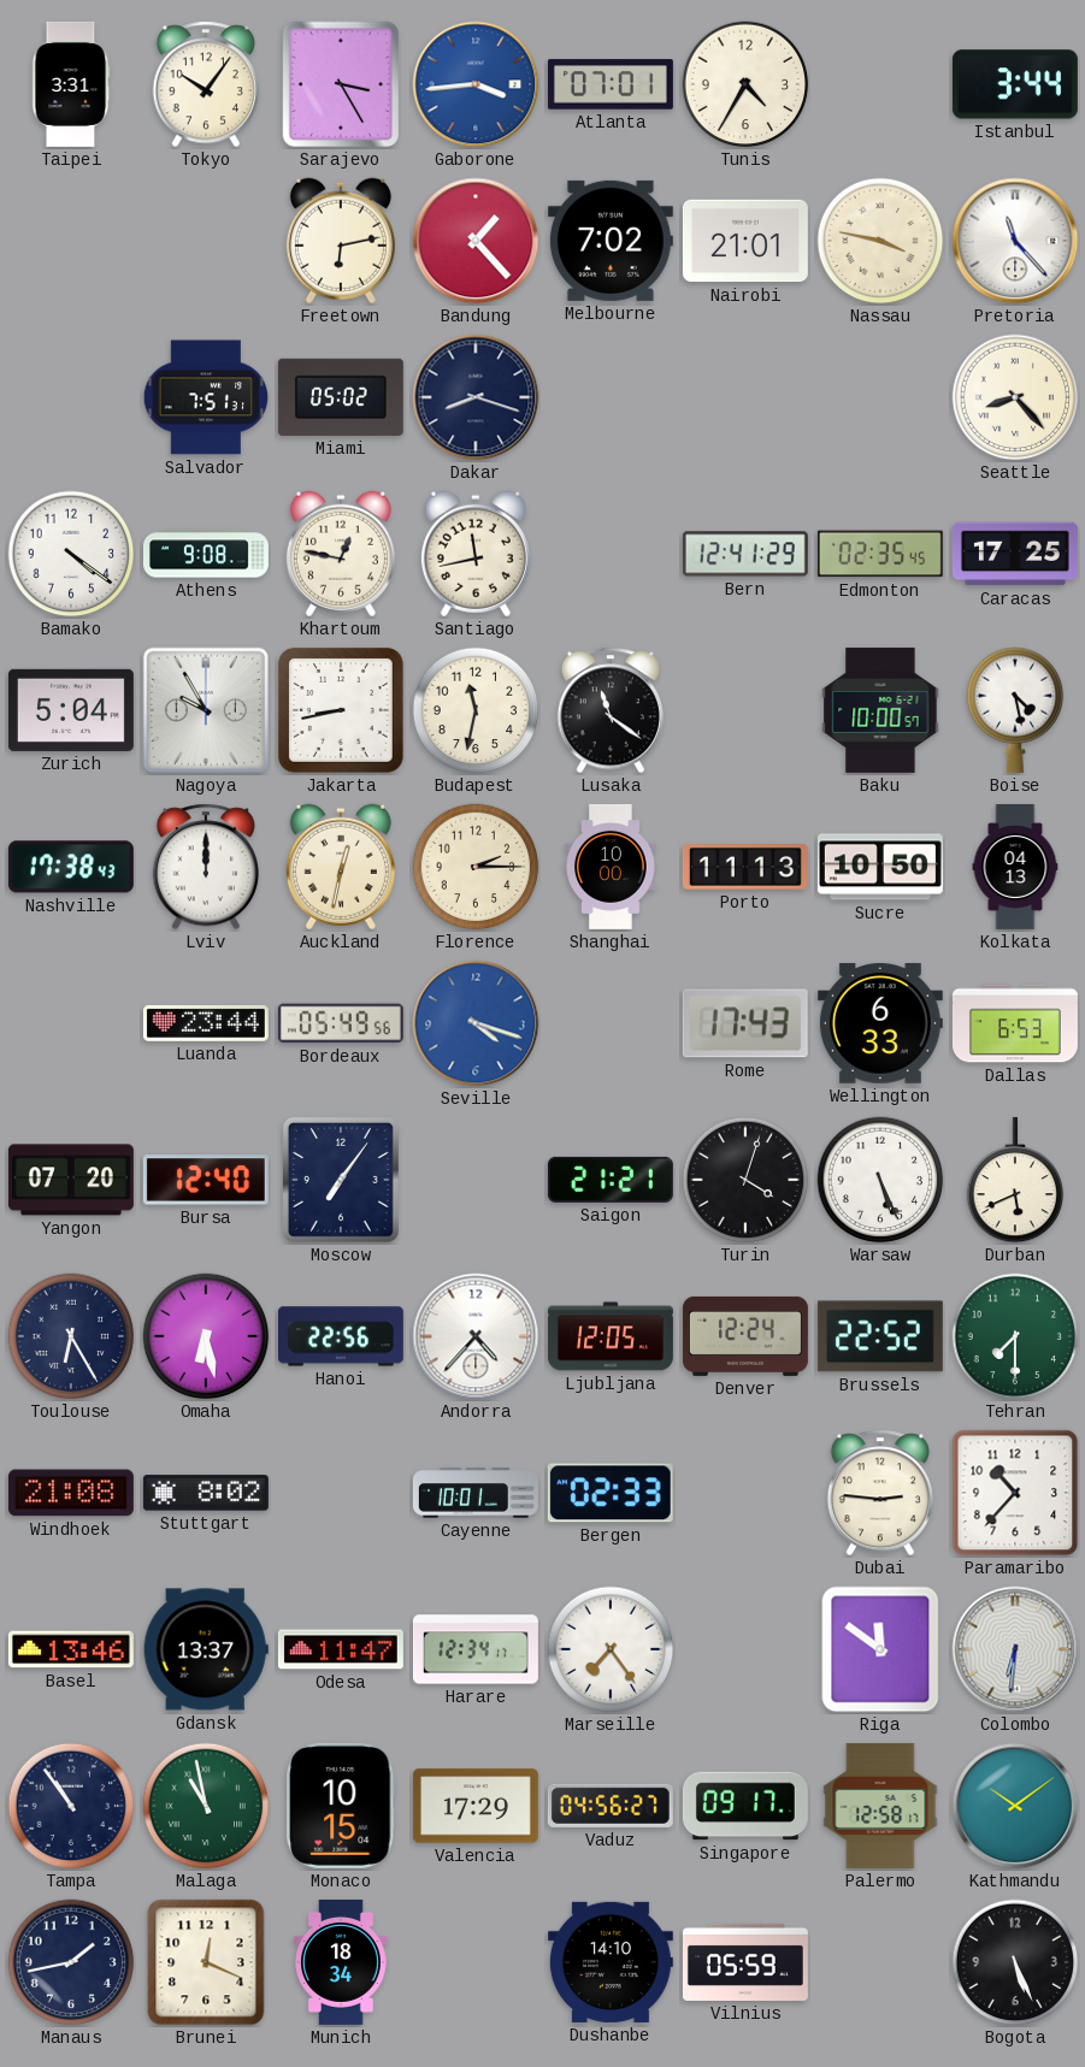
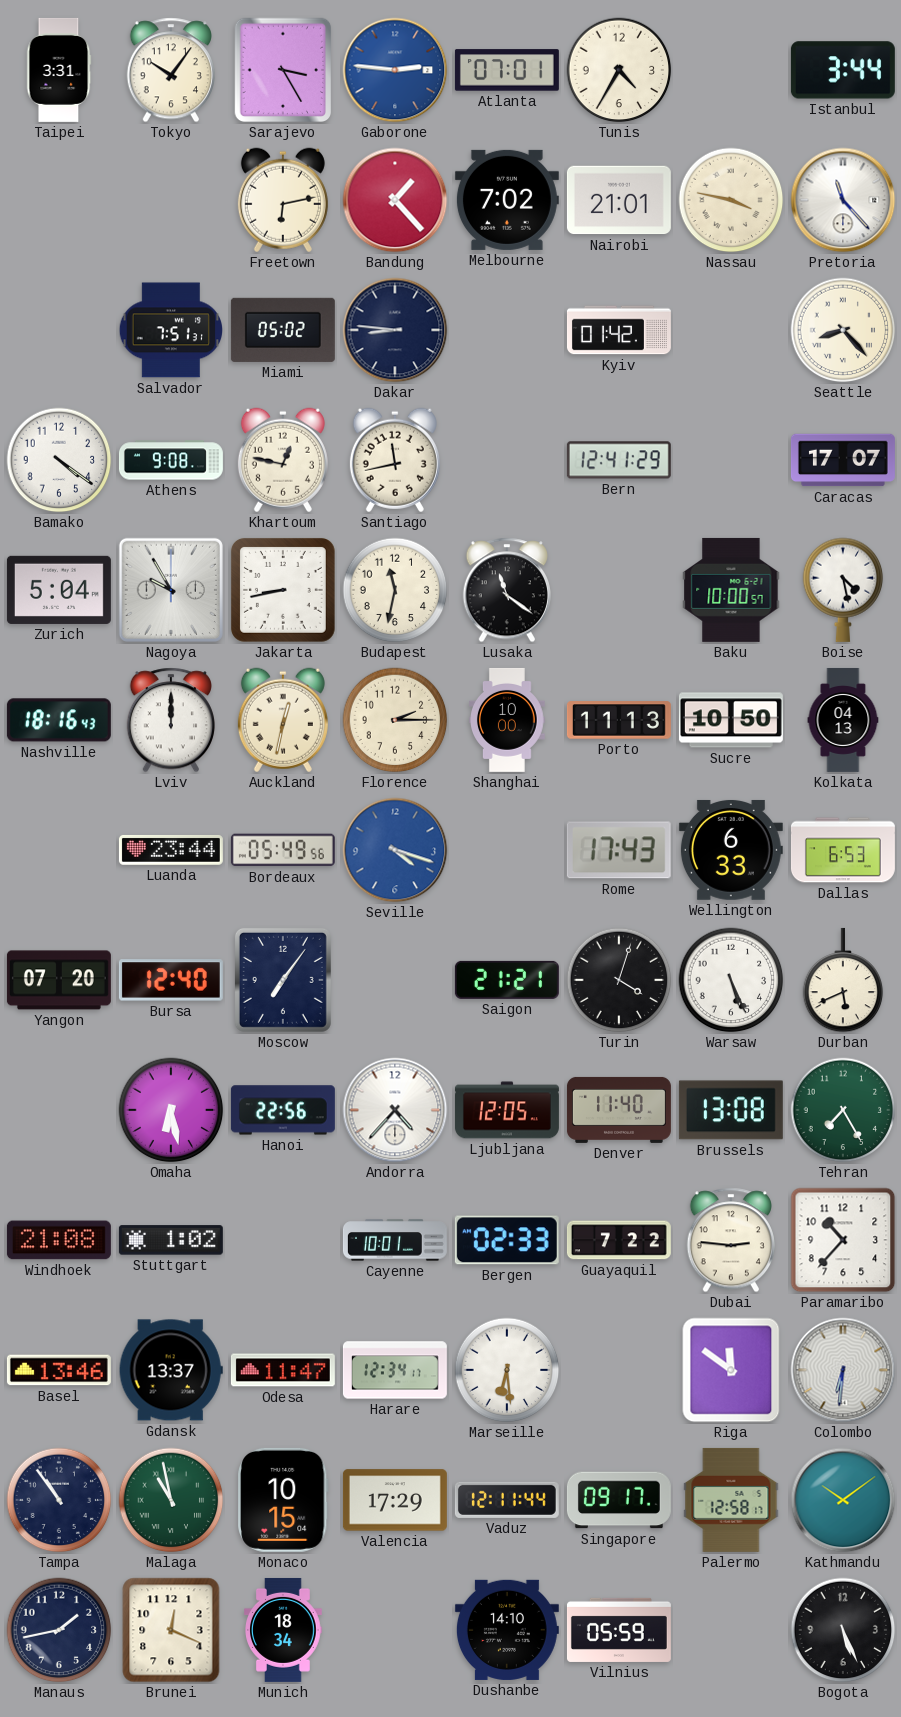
Gaborone: 3:44 -> 2:46
Dakar: 8:18 -> 8:46
Kyiv: none -> 01:42
Edmonton: 02:35 -> none
Caracas: 17:25 -> 17:07
Nashville: 17:38 -> 18:16
Toulouse: 6:25 -> none
Denver: 12:24 -> 11:40
Brussels: 22:52 -> 13:08
Tehran: 7:30 -> 7:25
Stuttgart: 8:02 -> 1:02
Guayaquil: none -> 7:22
Marseille: 7:24 -> 6:29
Vaduz: 04:56 -> 12:11
